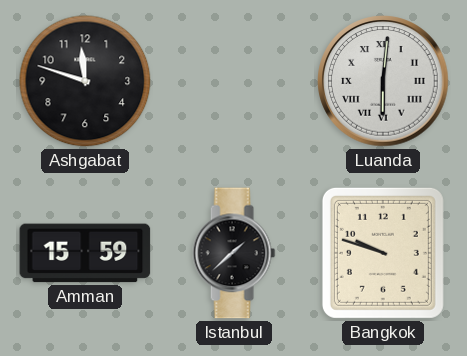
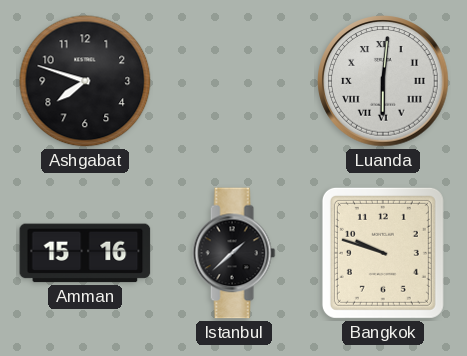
Ashgabat: 11:48 -> 7:48
Amman: 15:59 -> 15:16
